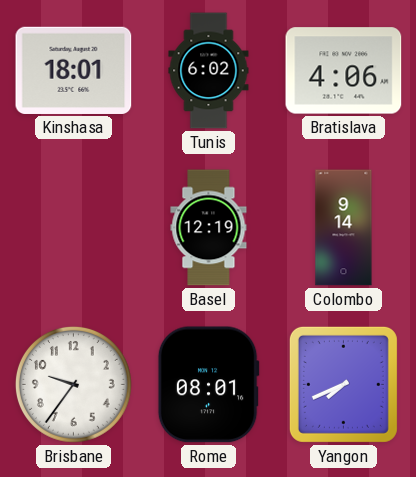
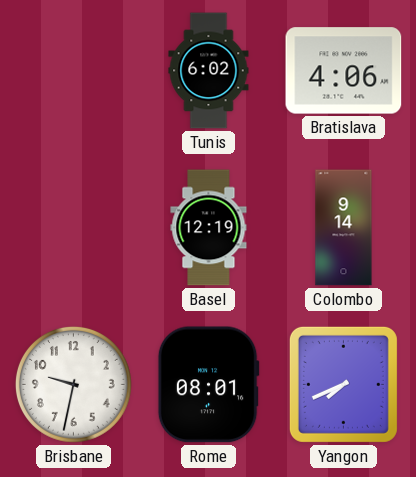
Kinshasa: 18:01 -> none
Brisbane: 9:36 -> 9:32
